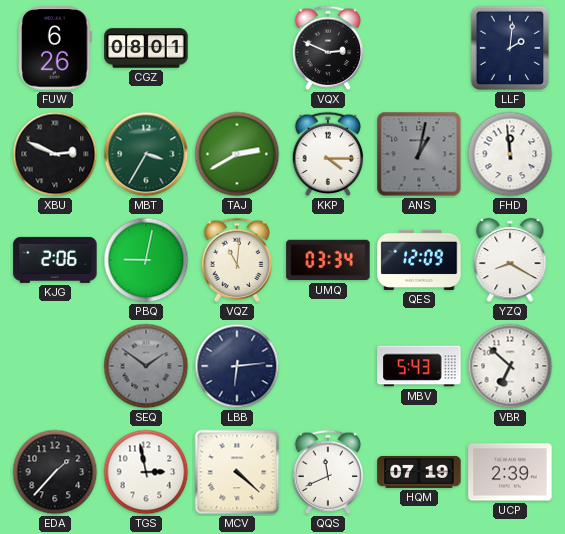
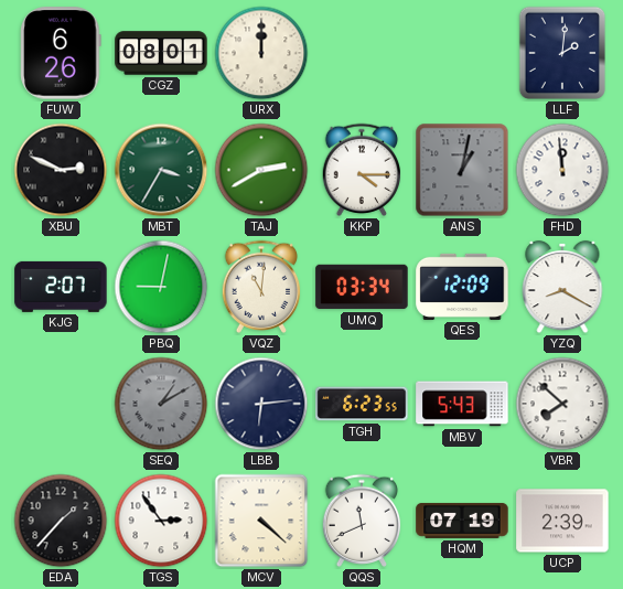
URX: none -> 12:00
VQX: 2:49 -> none
KJG: 2:06 -> 2:07
SEQ: 1:51 -> 1:10
TGH: none -> 6:23
VBR: 6:52 -> 7:52
TGS: 2:58 -> 2:54
